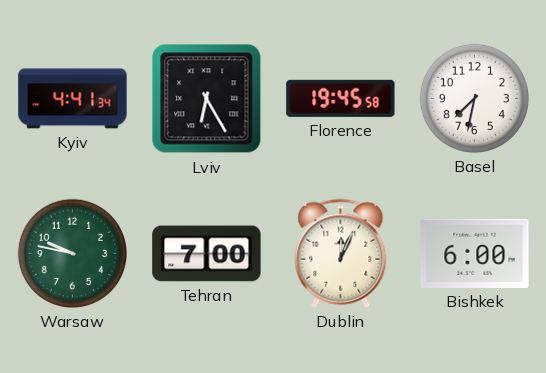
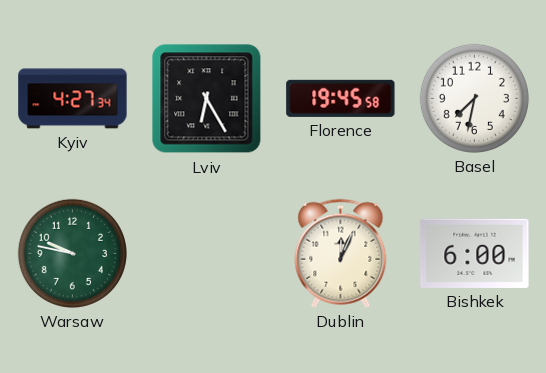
Kyiv: 4:41 -> 4:27
Tehran: 7:00 -> none
